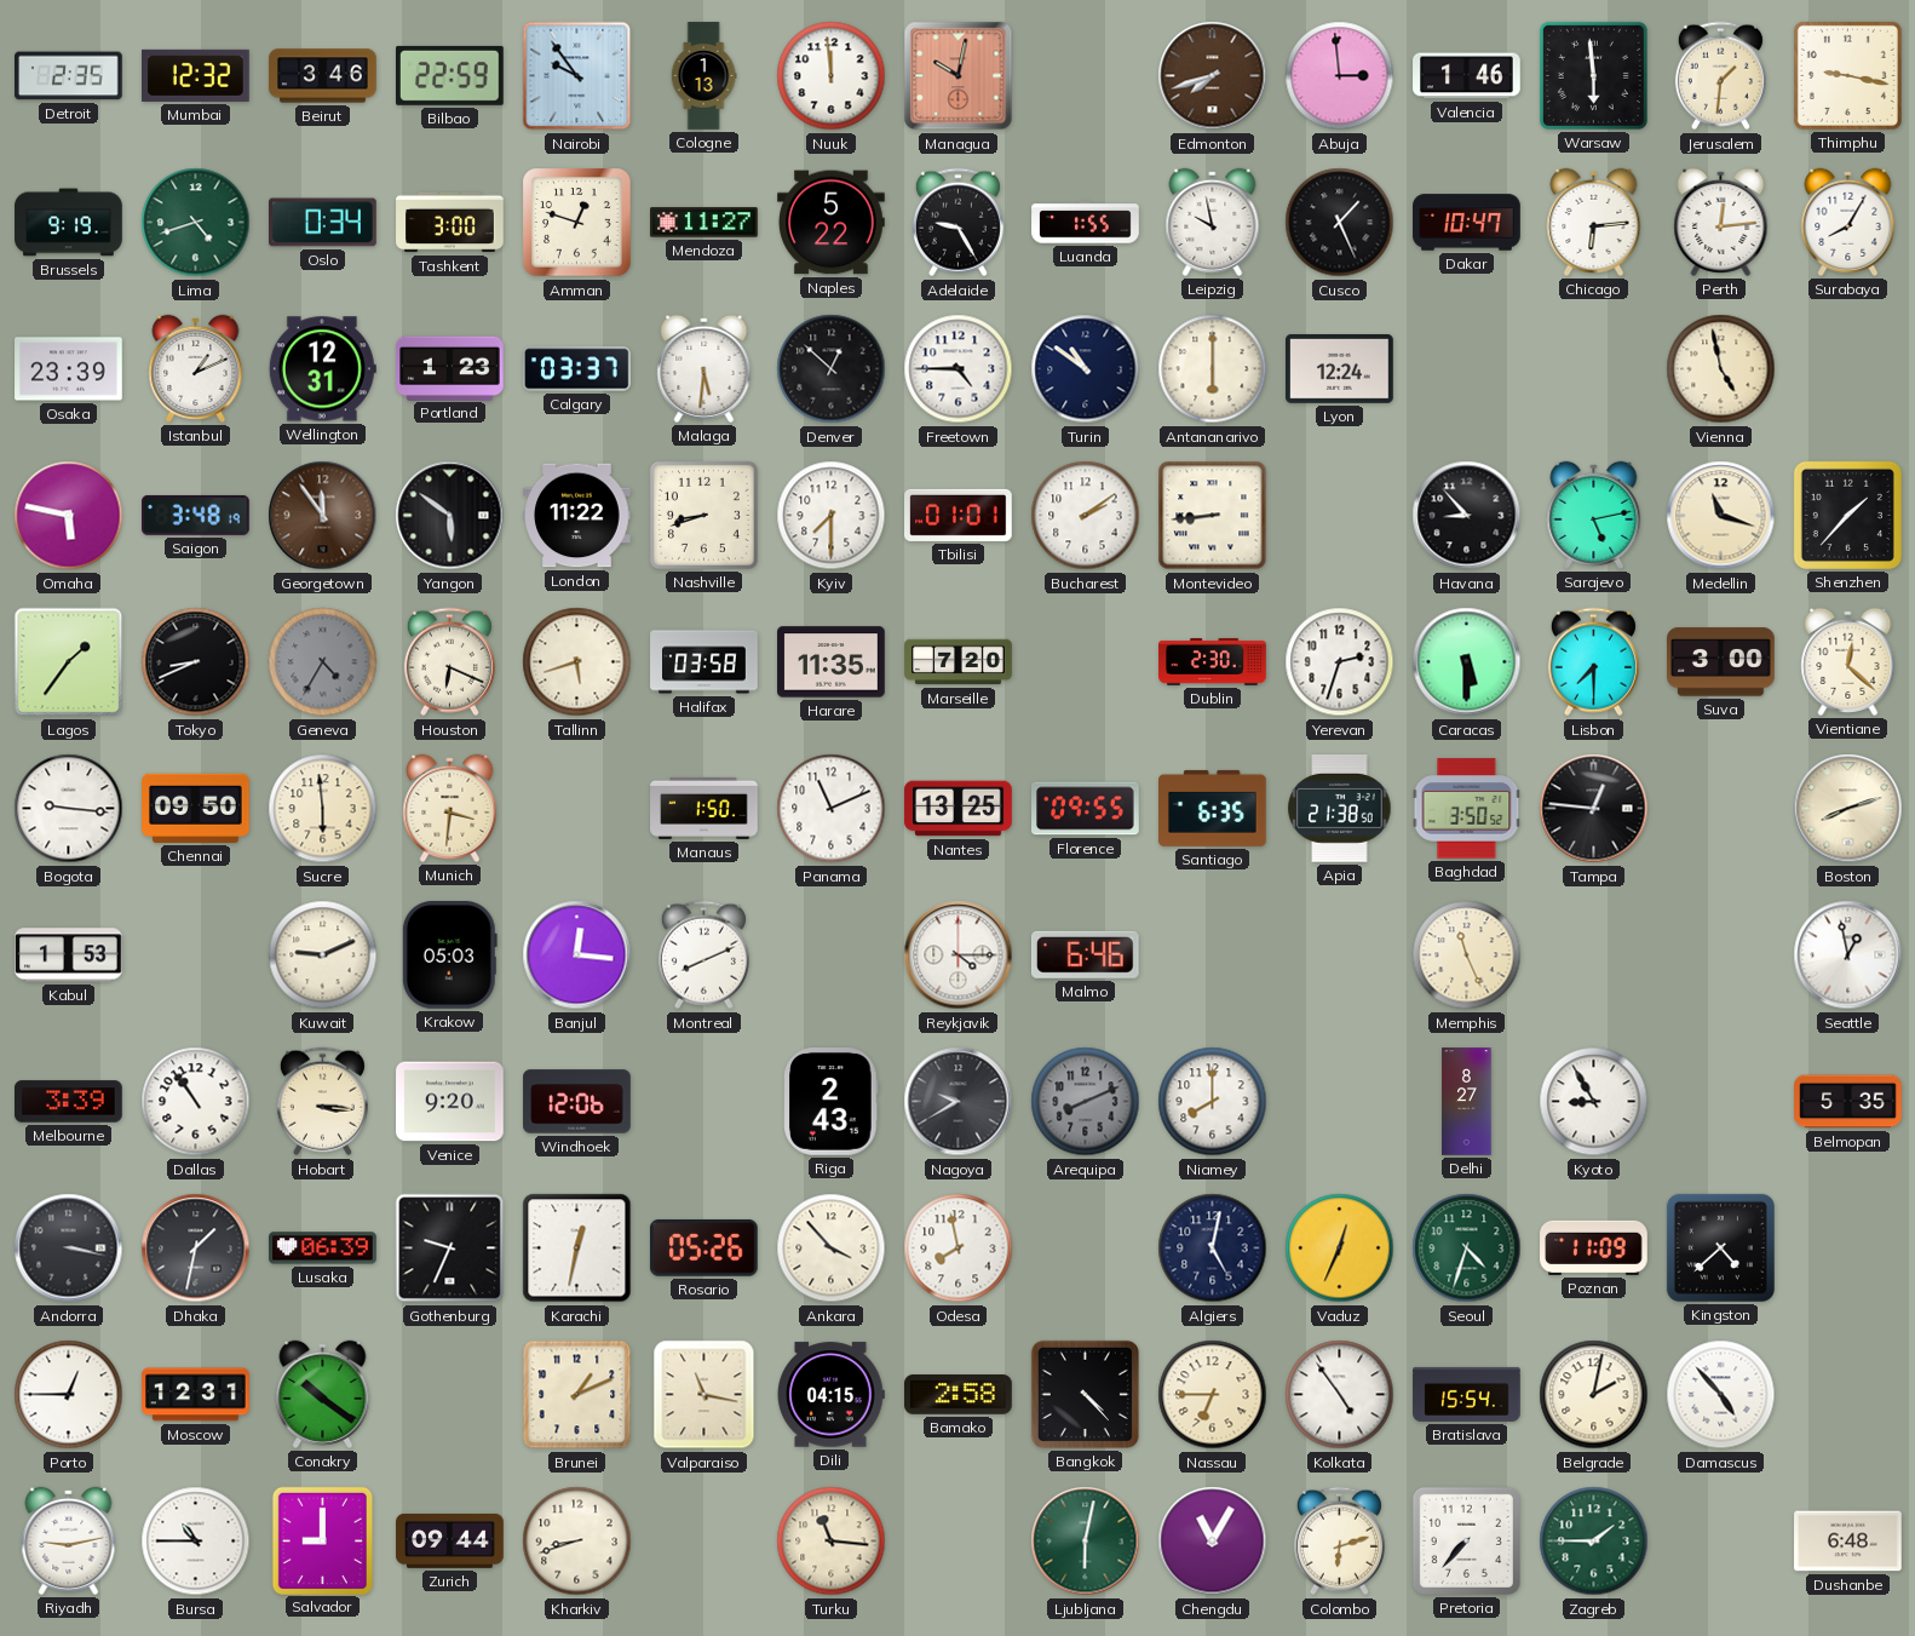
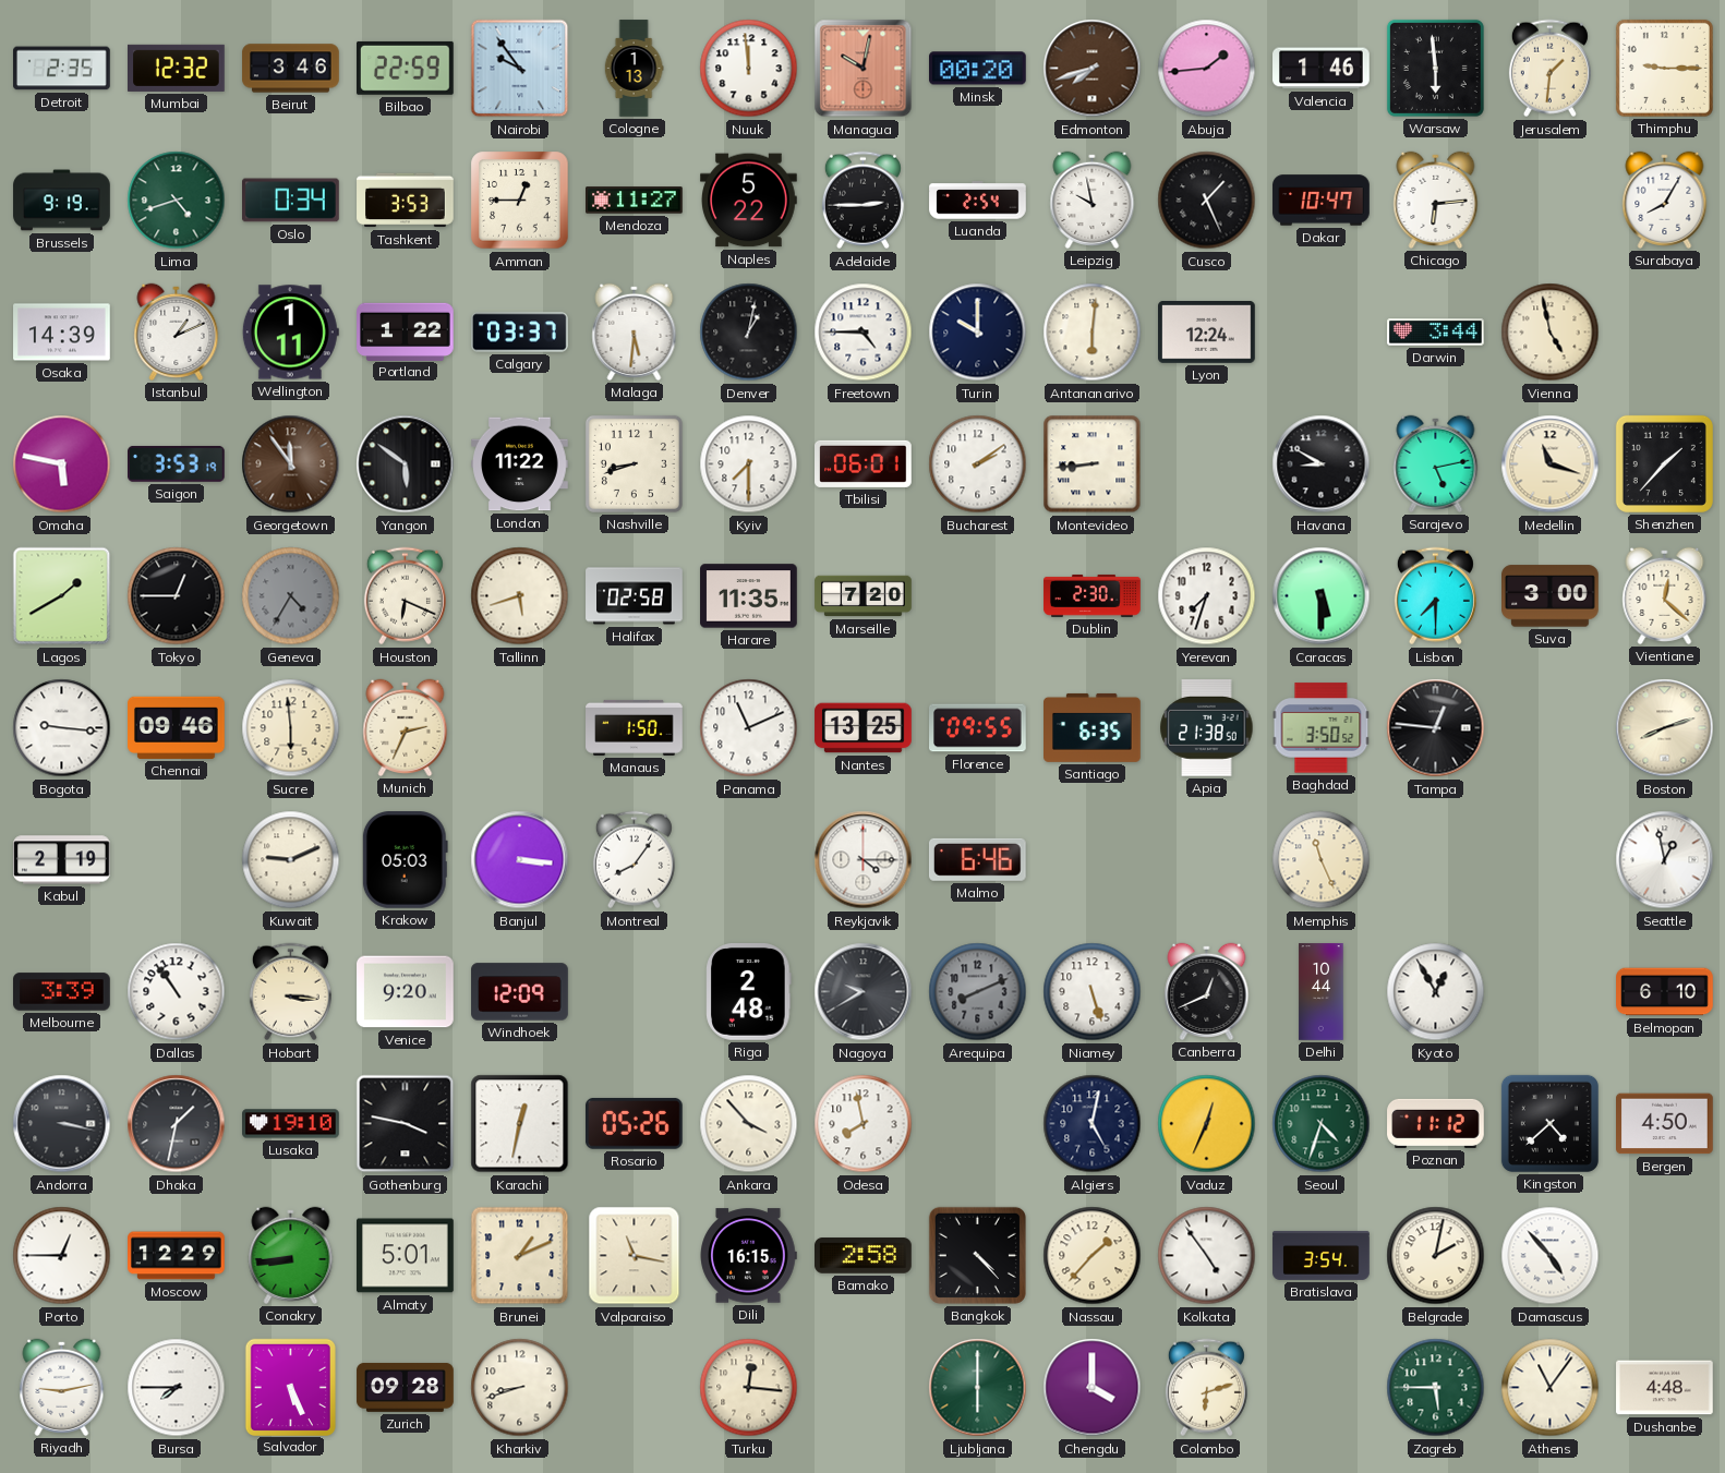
Minsk: none -> 00:20
Abuja: 2:59 -> 1:44
Thimphu: 9:17 -> 9:15
Tashkent: 3:00 -> 3:53
Amman: 12:48 -> 12:45
Adelaide: 9:25 -> 2:45
Luanda: 1:55 -> 2:54
Perth: 12:14 -> none
Osaka: 23:39 -> 14:39
Wellington: 12:31 -> 1:11
Portland: 1:23 -> 1:22
Denver: 12:52 -> 1:02
Turin: 10:51 -> 10:00
Antananarivo: 6:00 -> 6:01
Darwin: none -> 3:44
Saigon: 3:48 -> 3:53
Tbilisi: 01:01 -> 06:01
Havana: 8:53 -> 8:50
Lagos: 1:36 -> 1:40
Tokyo: 8:41 -> 12:45
Halifax: 03:58 -> 02:58
Yerevan: 2:33 -> 7:33
Chennai: 09:50 -> 09:46
Munich: 3:31 -> 2:34
Kabul: 1:53 -> 2:19
Banjul: 12:16 -> 3:16
Montreal: 8:11 -> 8:06
Windhoek: 12:06 -> 12:09
Riga: 2:43 -> 2:48
Niamey: 8:00 -> 5:27
Canberra: none -> 12:41
Delhi: 8:27 -> 10:44
Kyoto: 8:55 -> 12:55
Belmopan: 5:35 -> 6:10
Lusaka: 06:39 -> 19:10
Gothenburg: 9:34 -> 3:47
Poznan: 11:09 -> 11:12
Bergen: none -> 4:50
Moscow: 12:31 -> 12:29
Conakry: 10:21 -> 8:44
Almaty: none -> 5:01
Dili: 04:15 -> 16:15
Nassau: 6:45 -> 1:37
Bratislava: 15:54 -> 3:54
Bursa: 10:45 -> 7:45
Salvador: 9:00 -> 5:26
Zurich: 09:44 -> 09:28
Turku: 11:16 -> 12:16
Ljubljana: 6:02 -> 6:00
Chengdu: 11:05 -> 4:00
Pretoria: 7:37 -> none
Zagreb: 1:45 -> 5:45
Athens: none -> 11:06
Dushanbe: 6:48 -> 4:48
